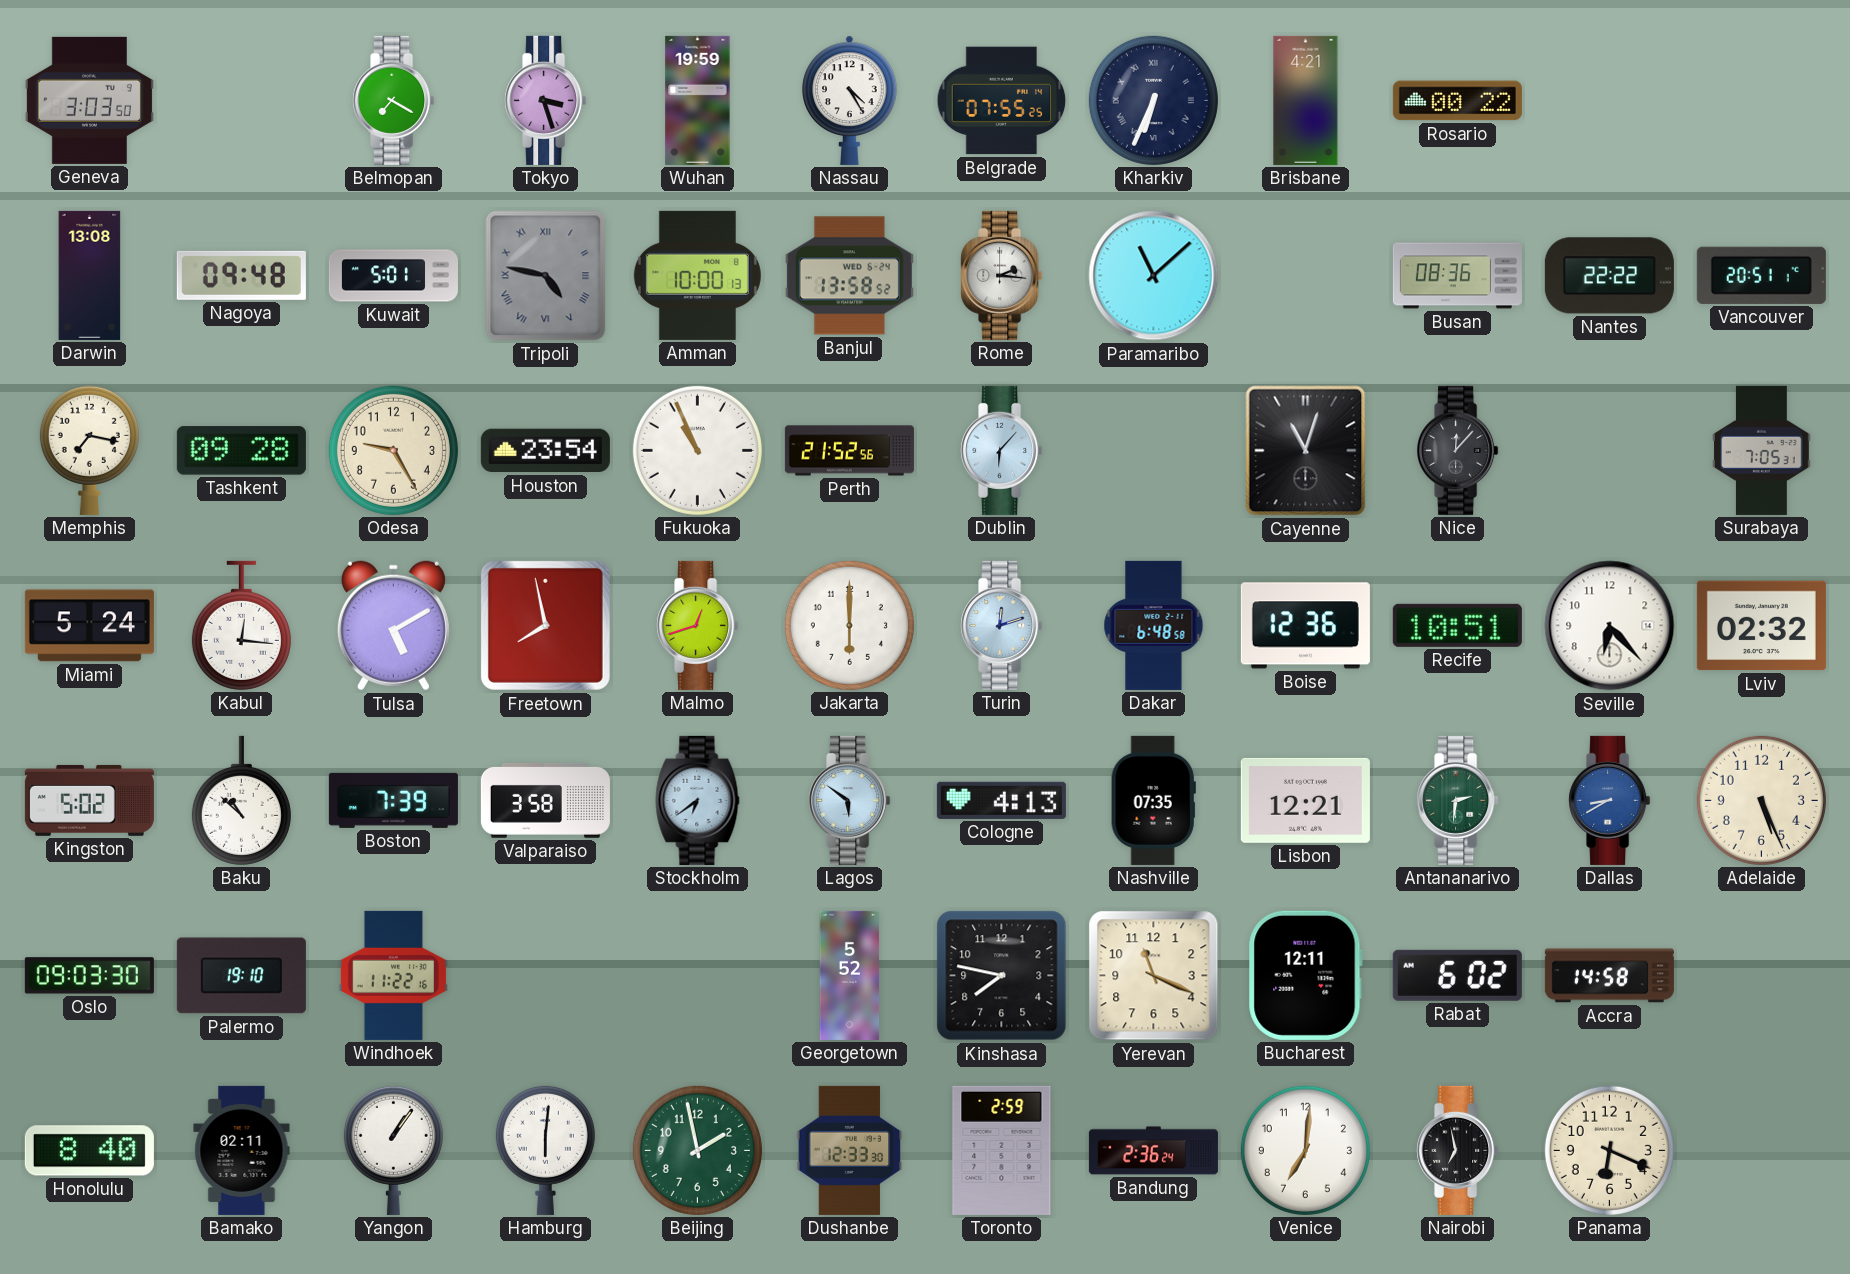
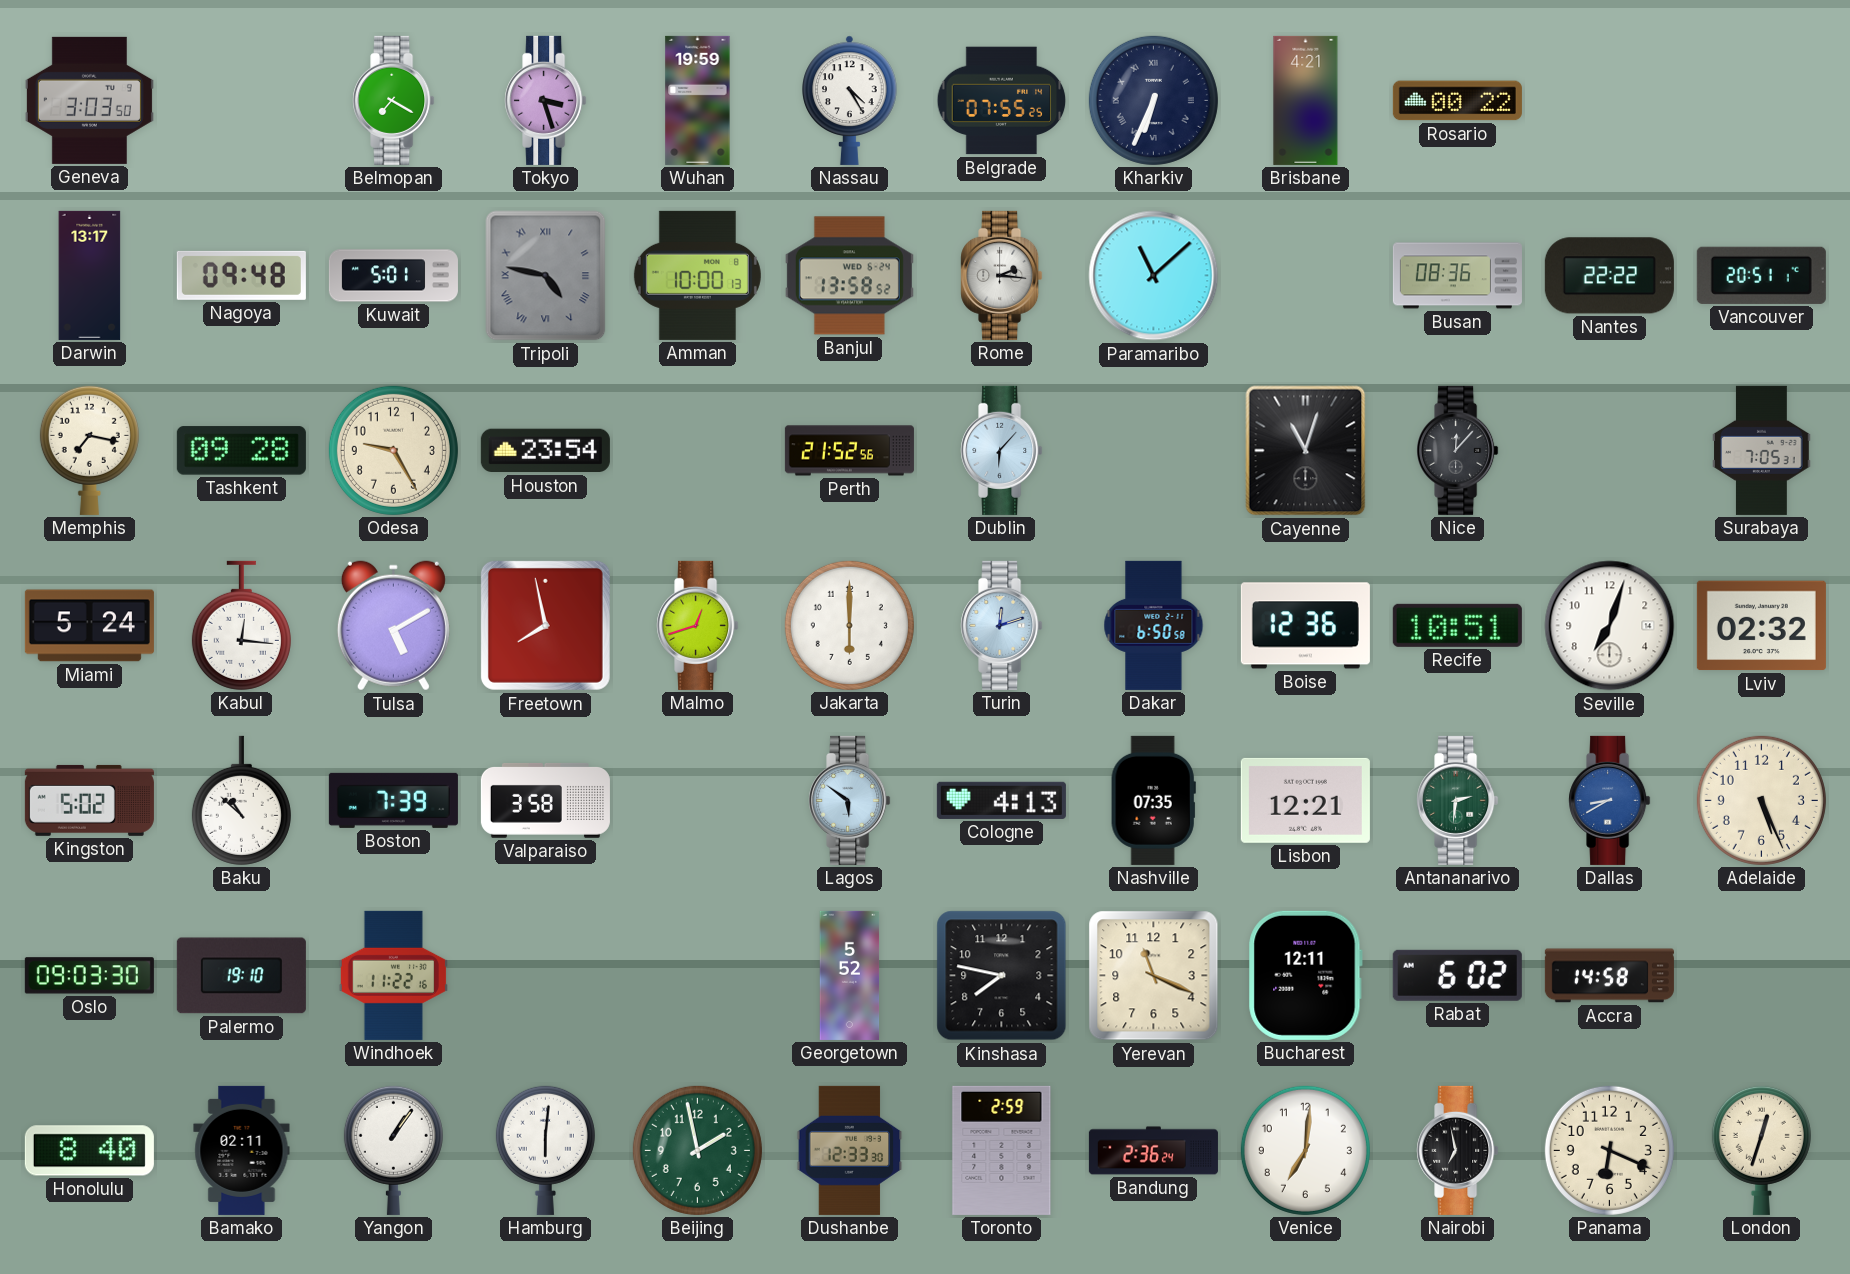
Darwin: 13:08 -> 13:17
Fukuoka: 10:56 -> none
Dakar: 6:48 -> 6:50
Seville: 6:23 -> 7:03
Stockholm: 6:39 -> none
London: none -> 12:33
